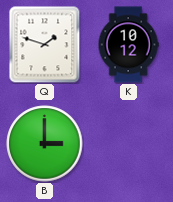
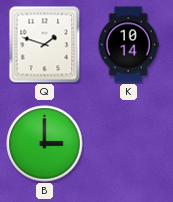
K: 10:12 -> 10:14
